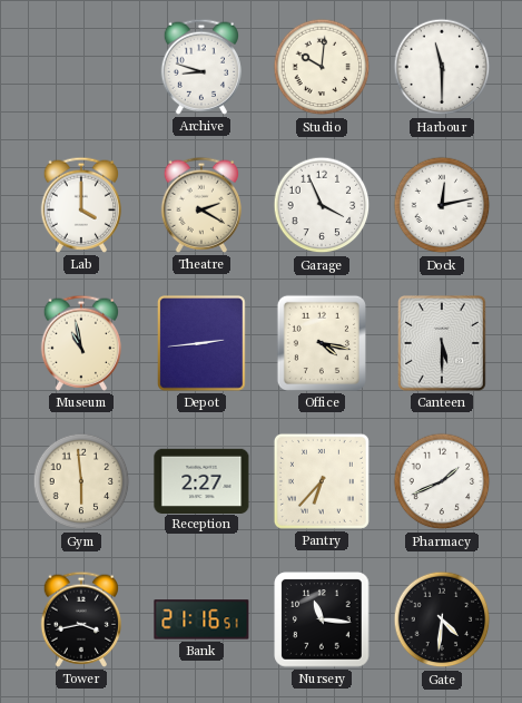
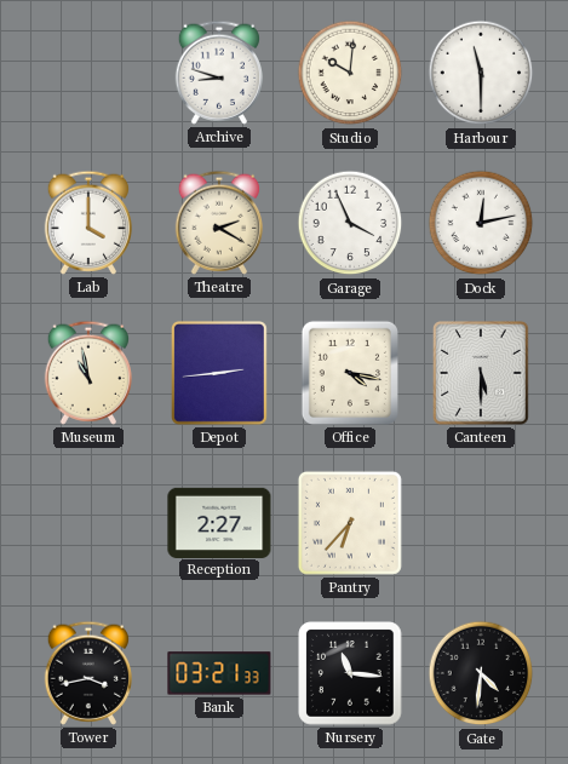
Gym: 5:59 -> none
Pharmacy: 1:41 -> none
Bank: 21:16 -> 03:21
